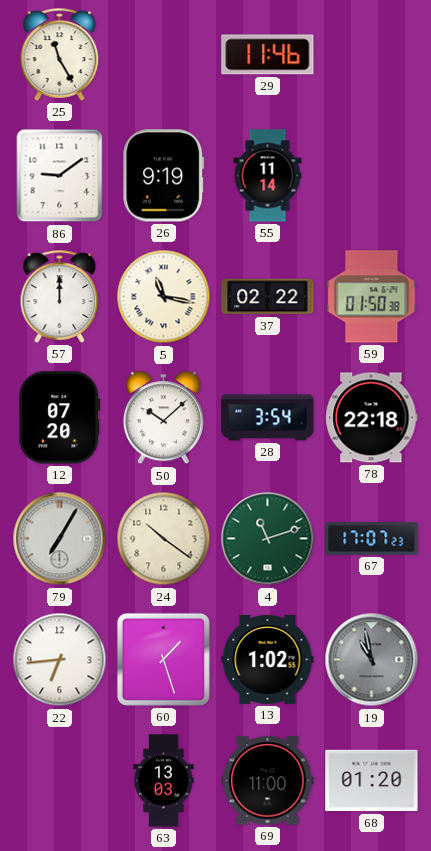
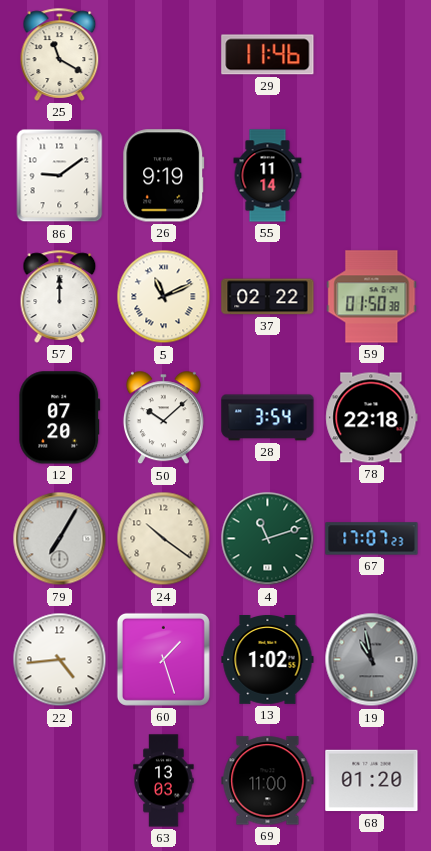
25: 11:25 -> 11:20
5: 11:17 -> 11:11
22: 6:44 -> 4:44
